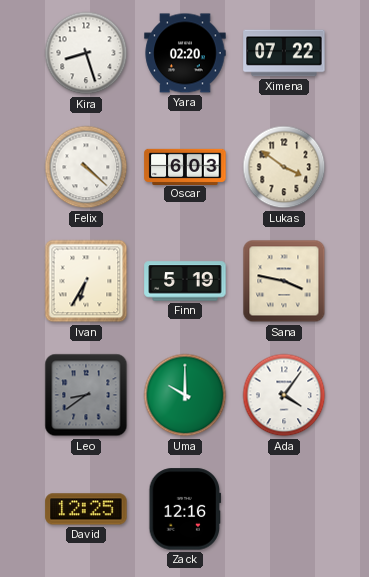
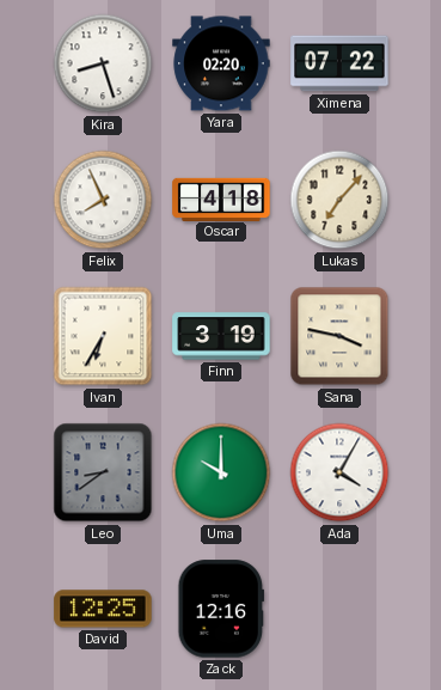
Felix: 4:22 -> 7:56
Oscar: 6:03 -> 4:18
Lukas: 3:51 -> 7:07
Finn: 5:19 -> 3:19
Ada: 4:06 -> 4:05
